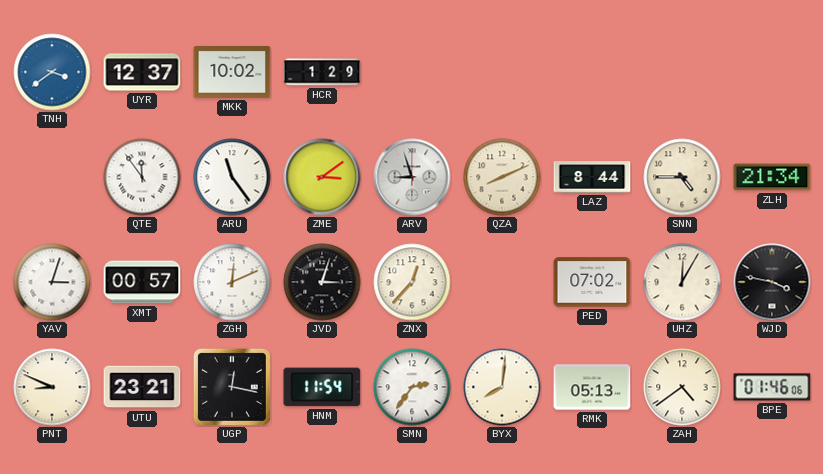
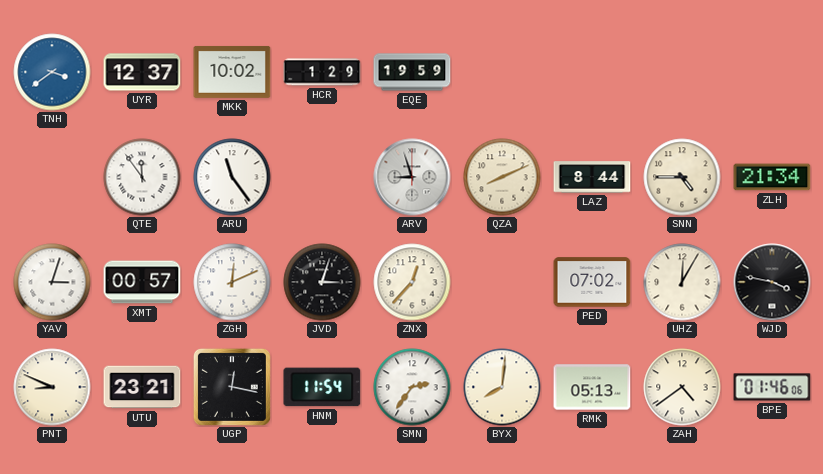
EQE: none -> 19:59
ZME: 3:09 -> none
